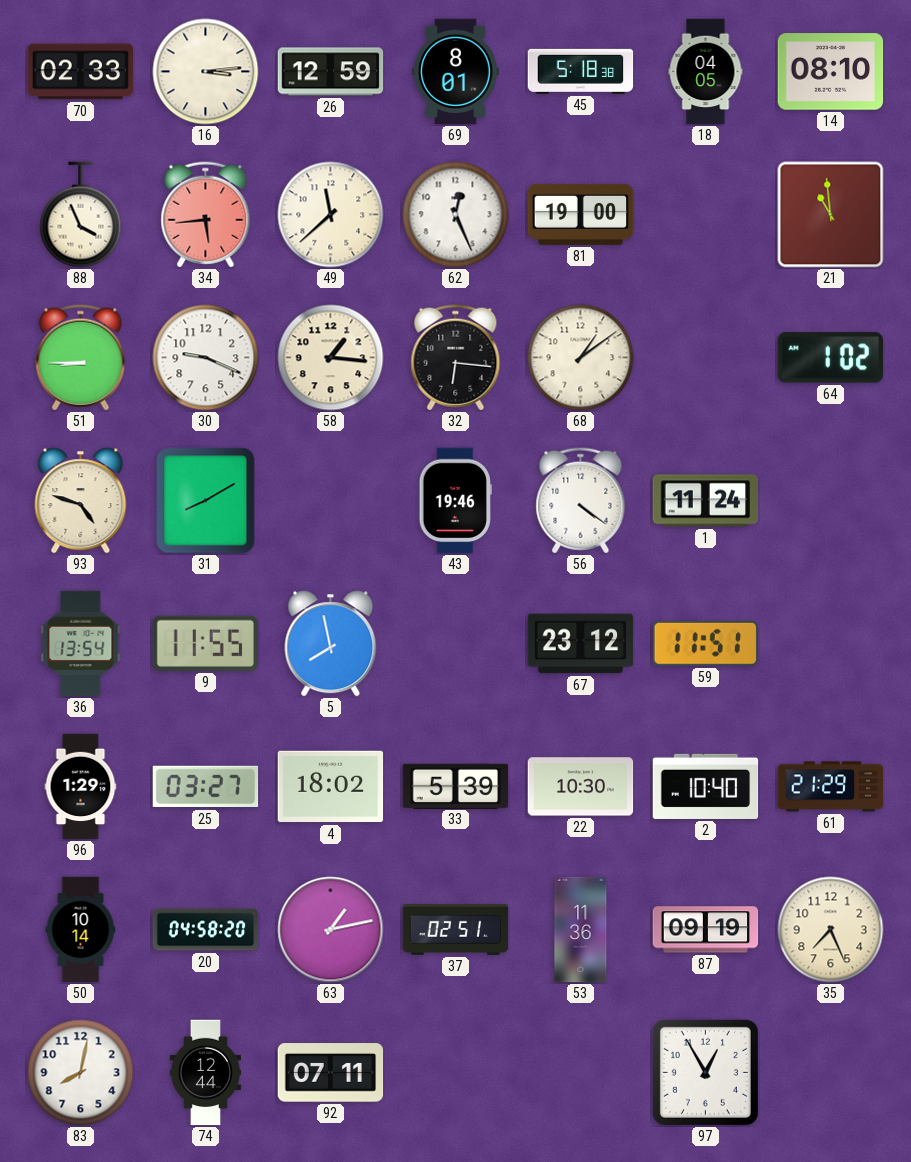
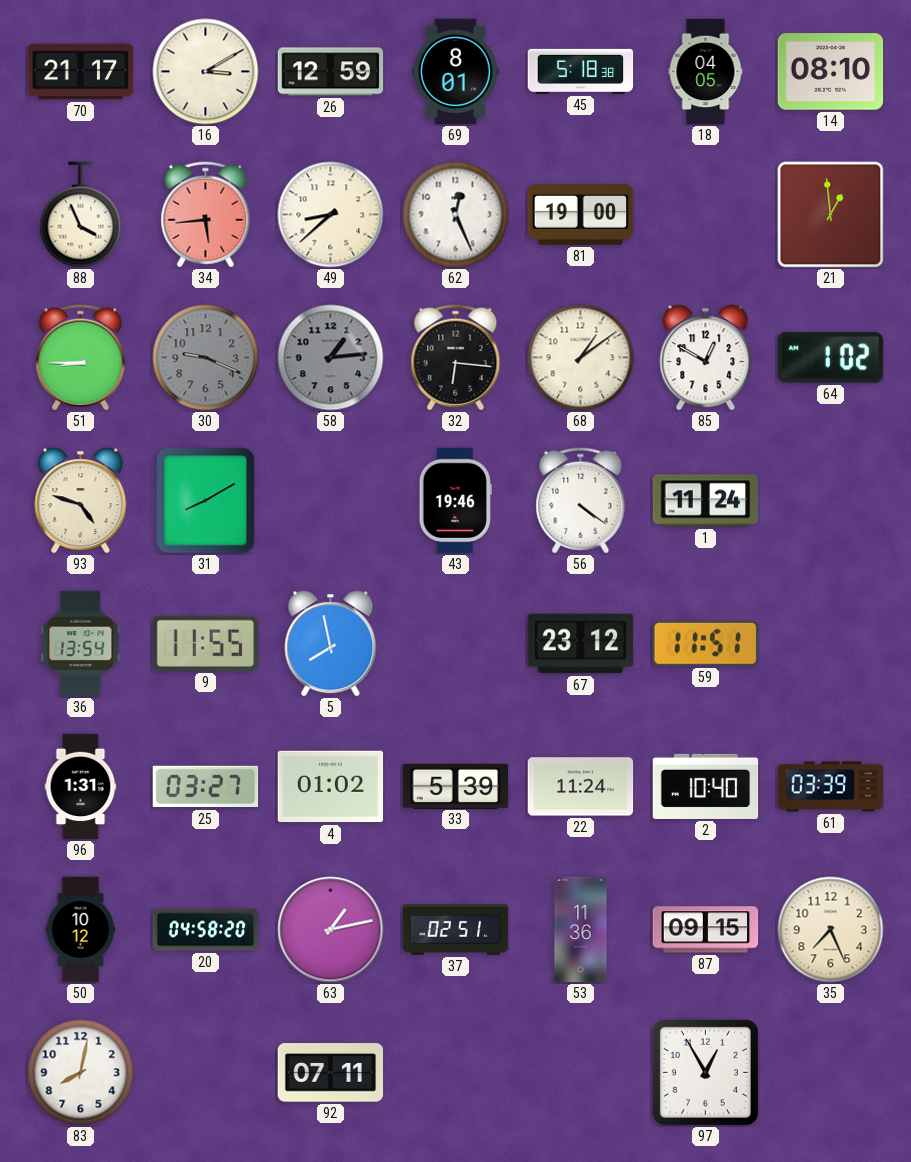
70: 02:33 -> 21:17
16: 3:14 -> 3:10
49: 11:38 -> 8:38
21: 10:59 -> 12:59
30 dial: white -> grey
58: 1:16 -> 1:14
58 dial: cream -> grey
85: none -> 12:50
96: 1:29 -> 1:31
4: 18:02 -> 01:02
22: 10:30 -> 11:24
61: 21:29 -> 03:39
50: 10:14 -> 10:12
87: 09:19 -> 09:15
74: 12:44 -> none
